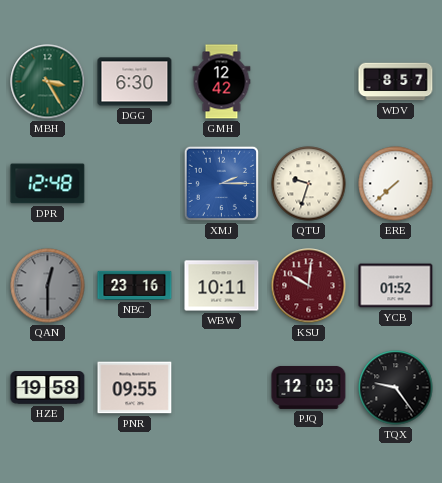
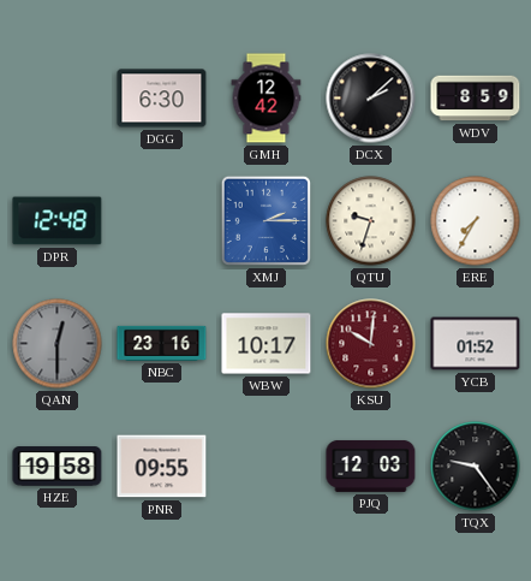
MBH: 3:25 -> none
DCX: none -> 2:08
WDV: 8:57 -> 8:59
ERE: 7:38 -> 7:35
WBW: 10:11 -> 10:17
